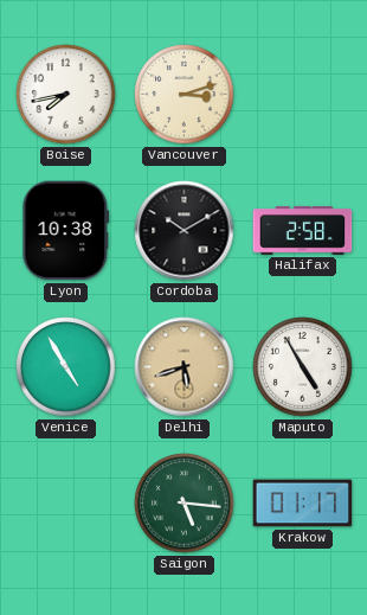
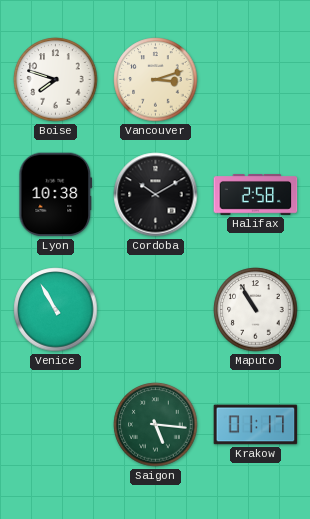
Boise: 7:43 -> 7:48
Venice: 4:55 -> 10:55
Delhi: 5:42 -> none
Maputo: 4:55 -> 10:55
